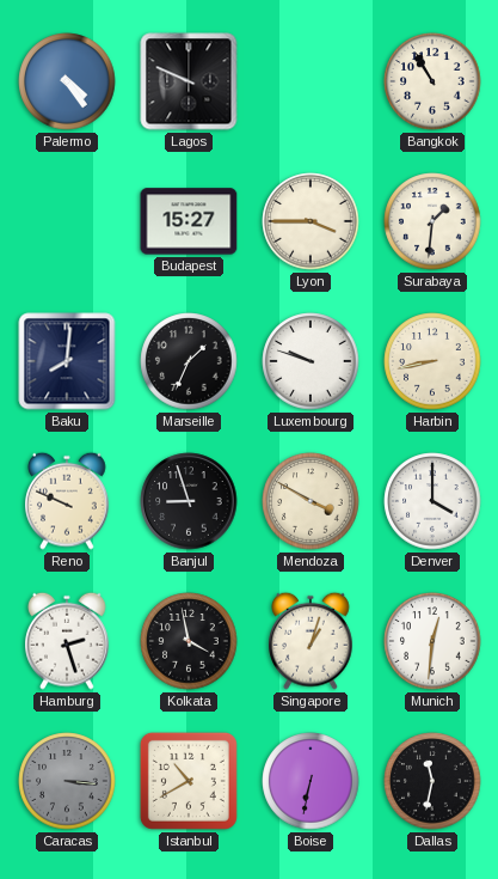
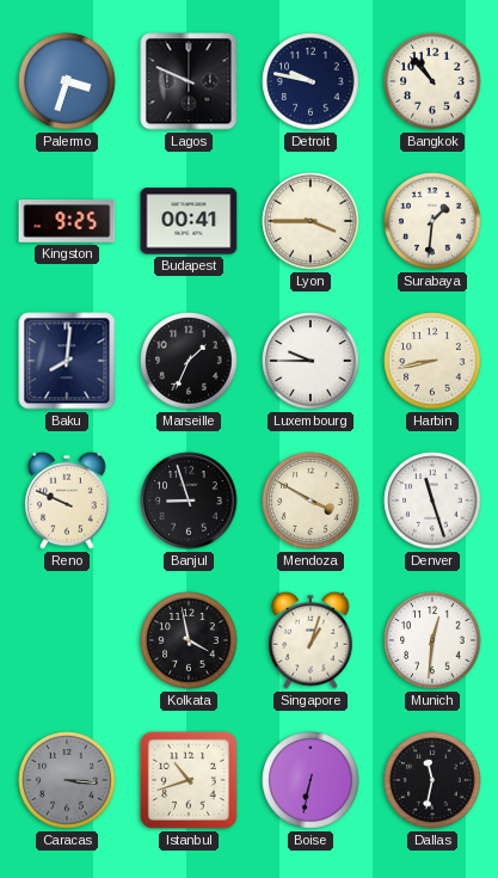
Palermo: 4:24 -> 3:33
Detroit: none -> 9:47
Bangkok: 10:55 -> 10:53
Kingston: none -> 9:25
Budapest: 15:27 -> 00:41
Luxembourg: 9:48 -> 9:45
Denver: 4:00 -> 11:27
Hamburg: 2:27 -> none
Istanbul: 10:40 -> 10:42
